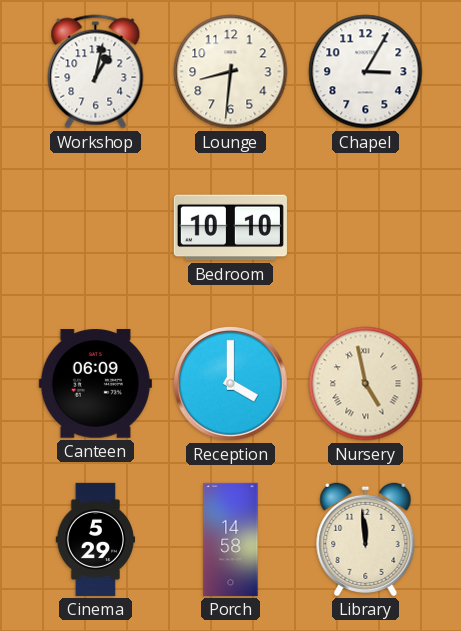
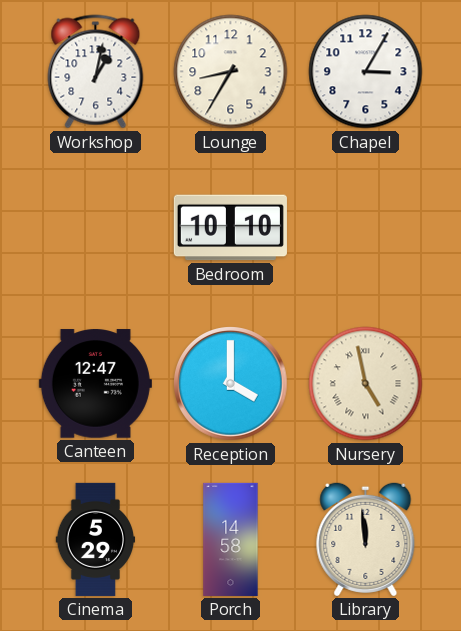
Lounge: 8:31 -> 8:35
Canteen: 06:09 -> 12:47
